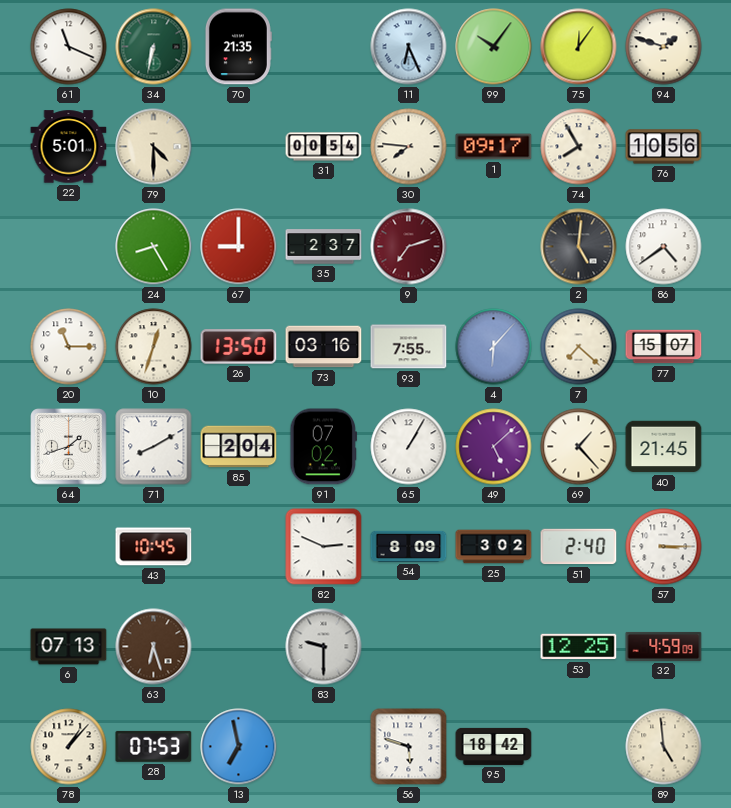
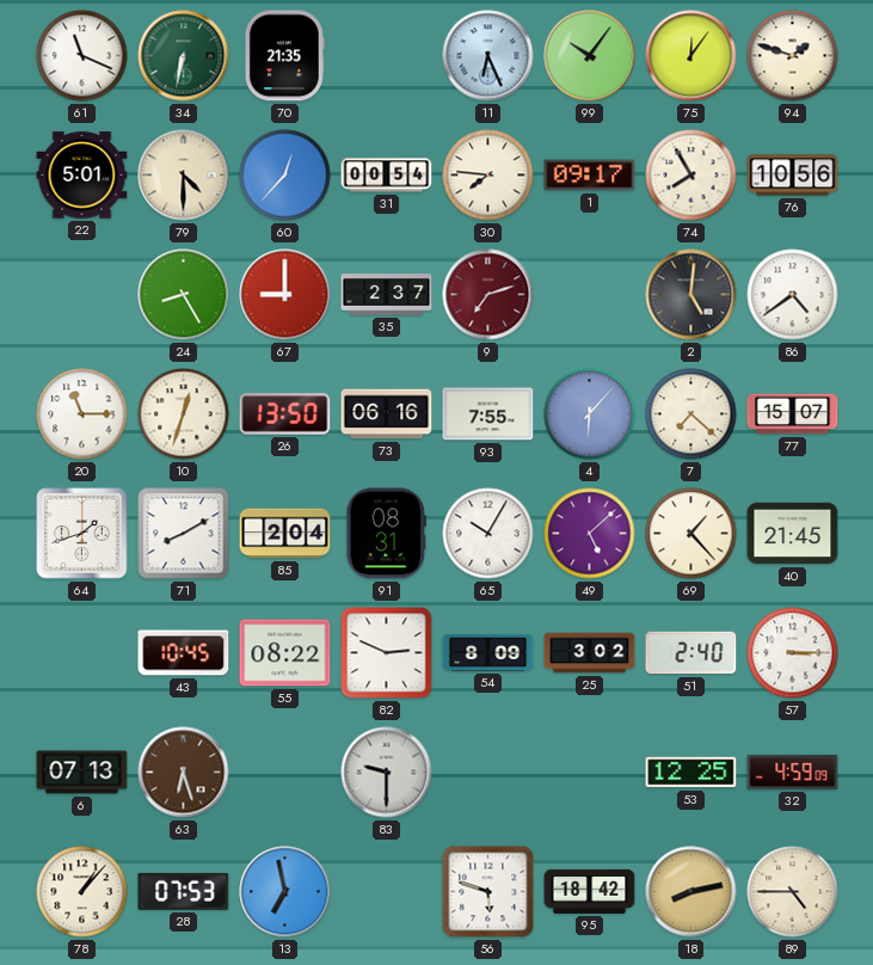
60: none -> 12:37
73: 03:16 -> 06:16
91: 07:02 -> 08:31
65: 1:05 -> 10:05
55: none -> 08:22
18: none -> 8:13
89: 4:59 -> 4:45
